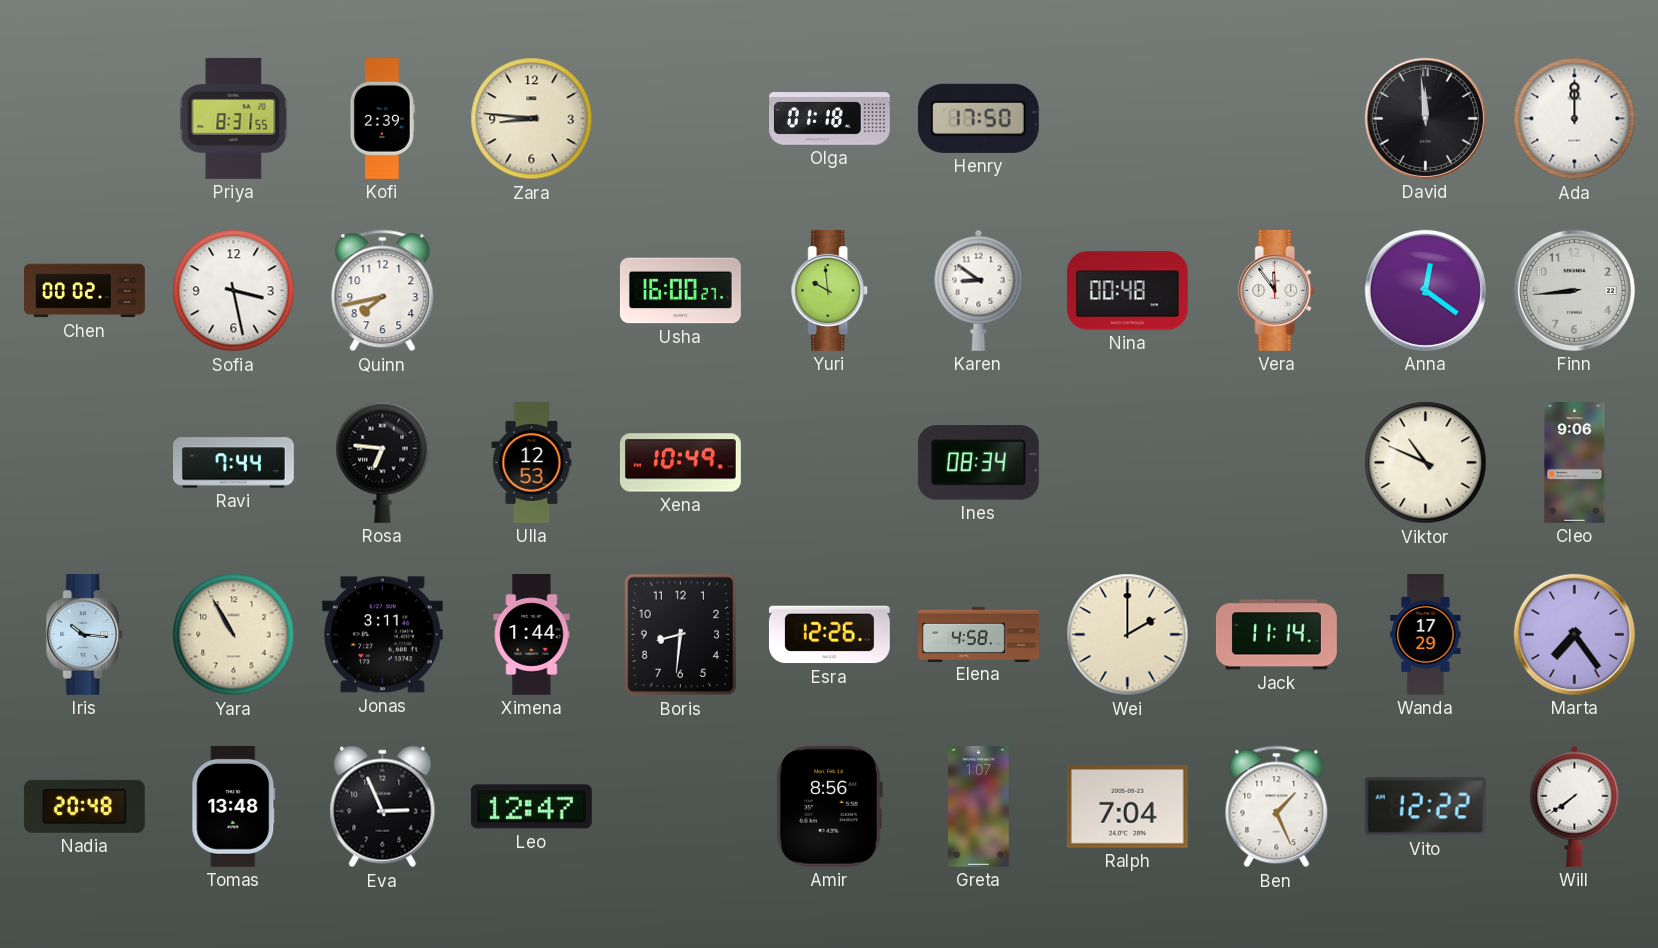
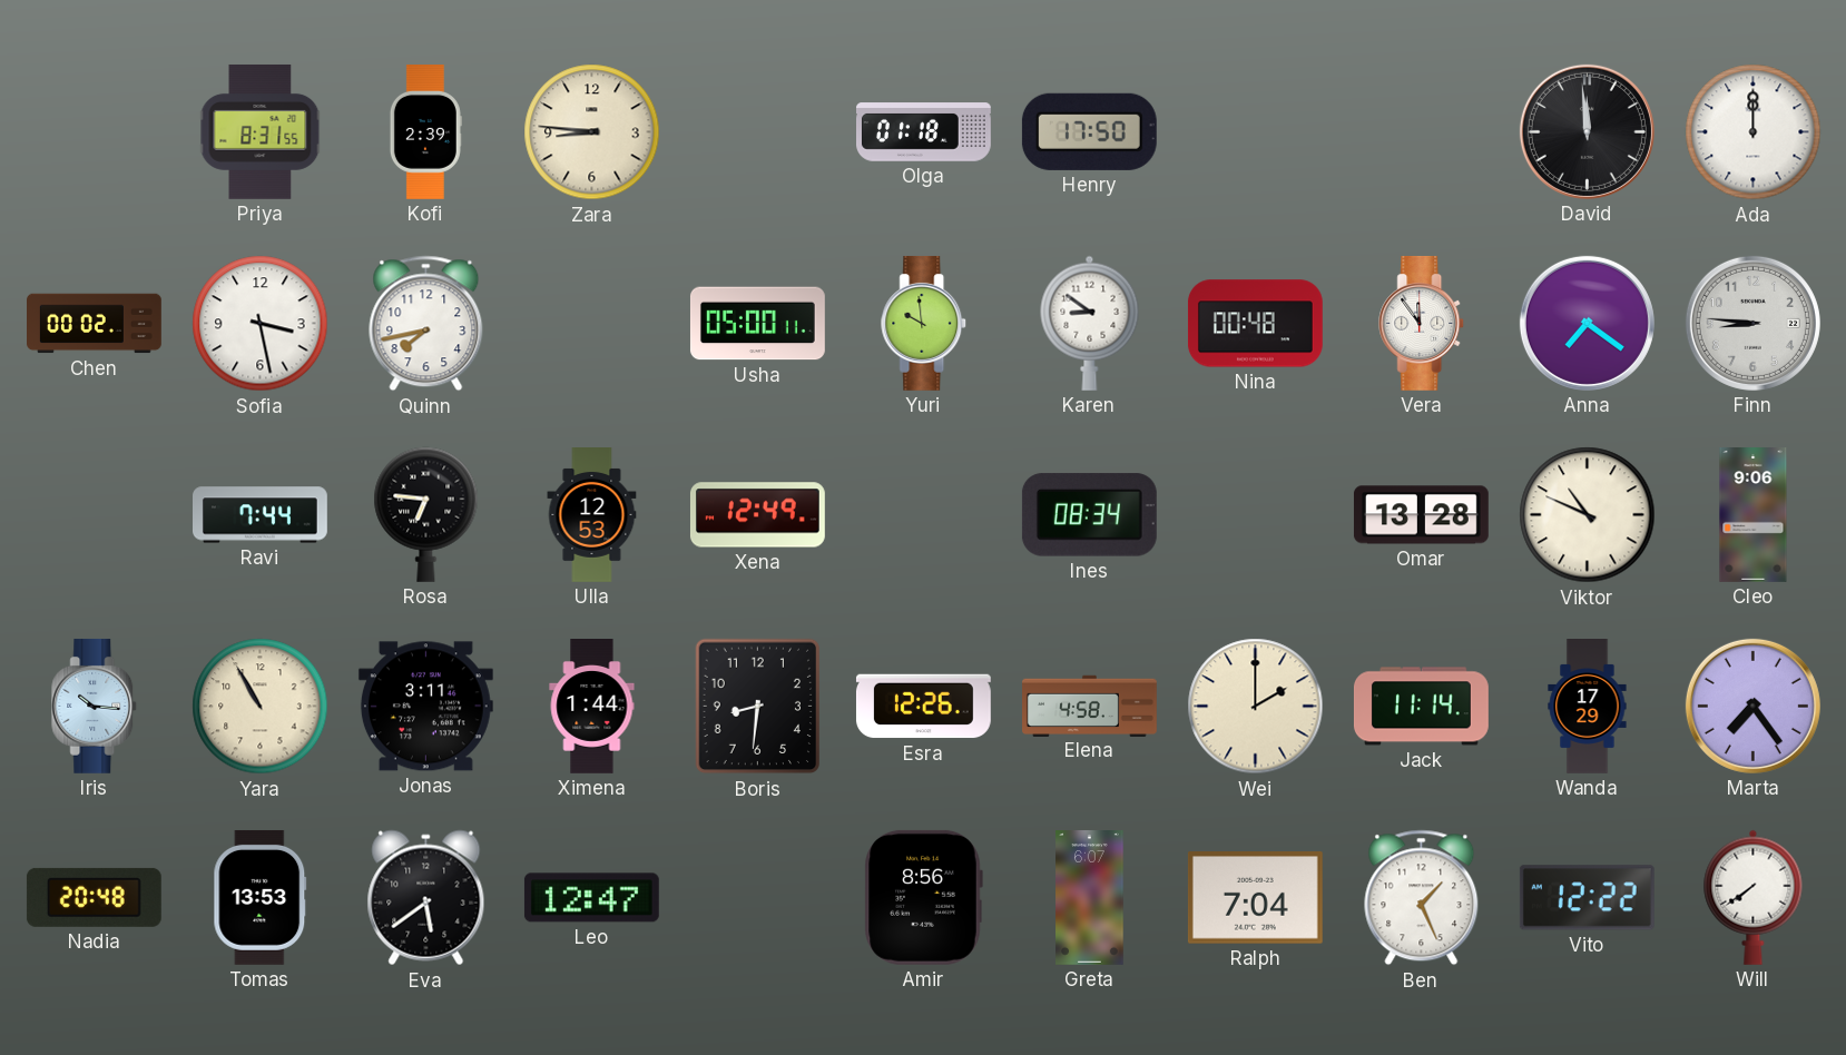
Usha: 16:00 -> 05:00
Anna: 12:21 -> 7:21
Finn: 8:44 -> 8:46
Xena: 10:49 -> 12:49
Omar: none -> 13:28
Tomas: 13:48 -> 13:53
Eva: 2:56 -> 5:39
Greta: 1:07 -> 6:07
